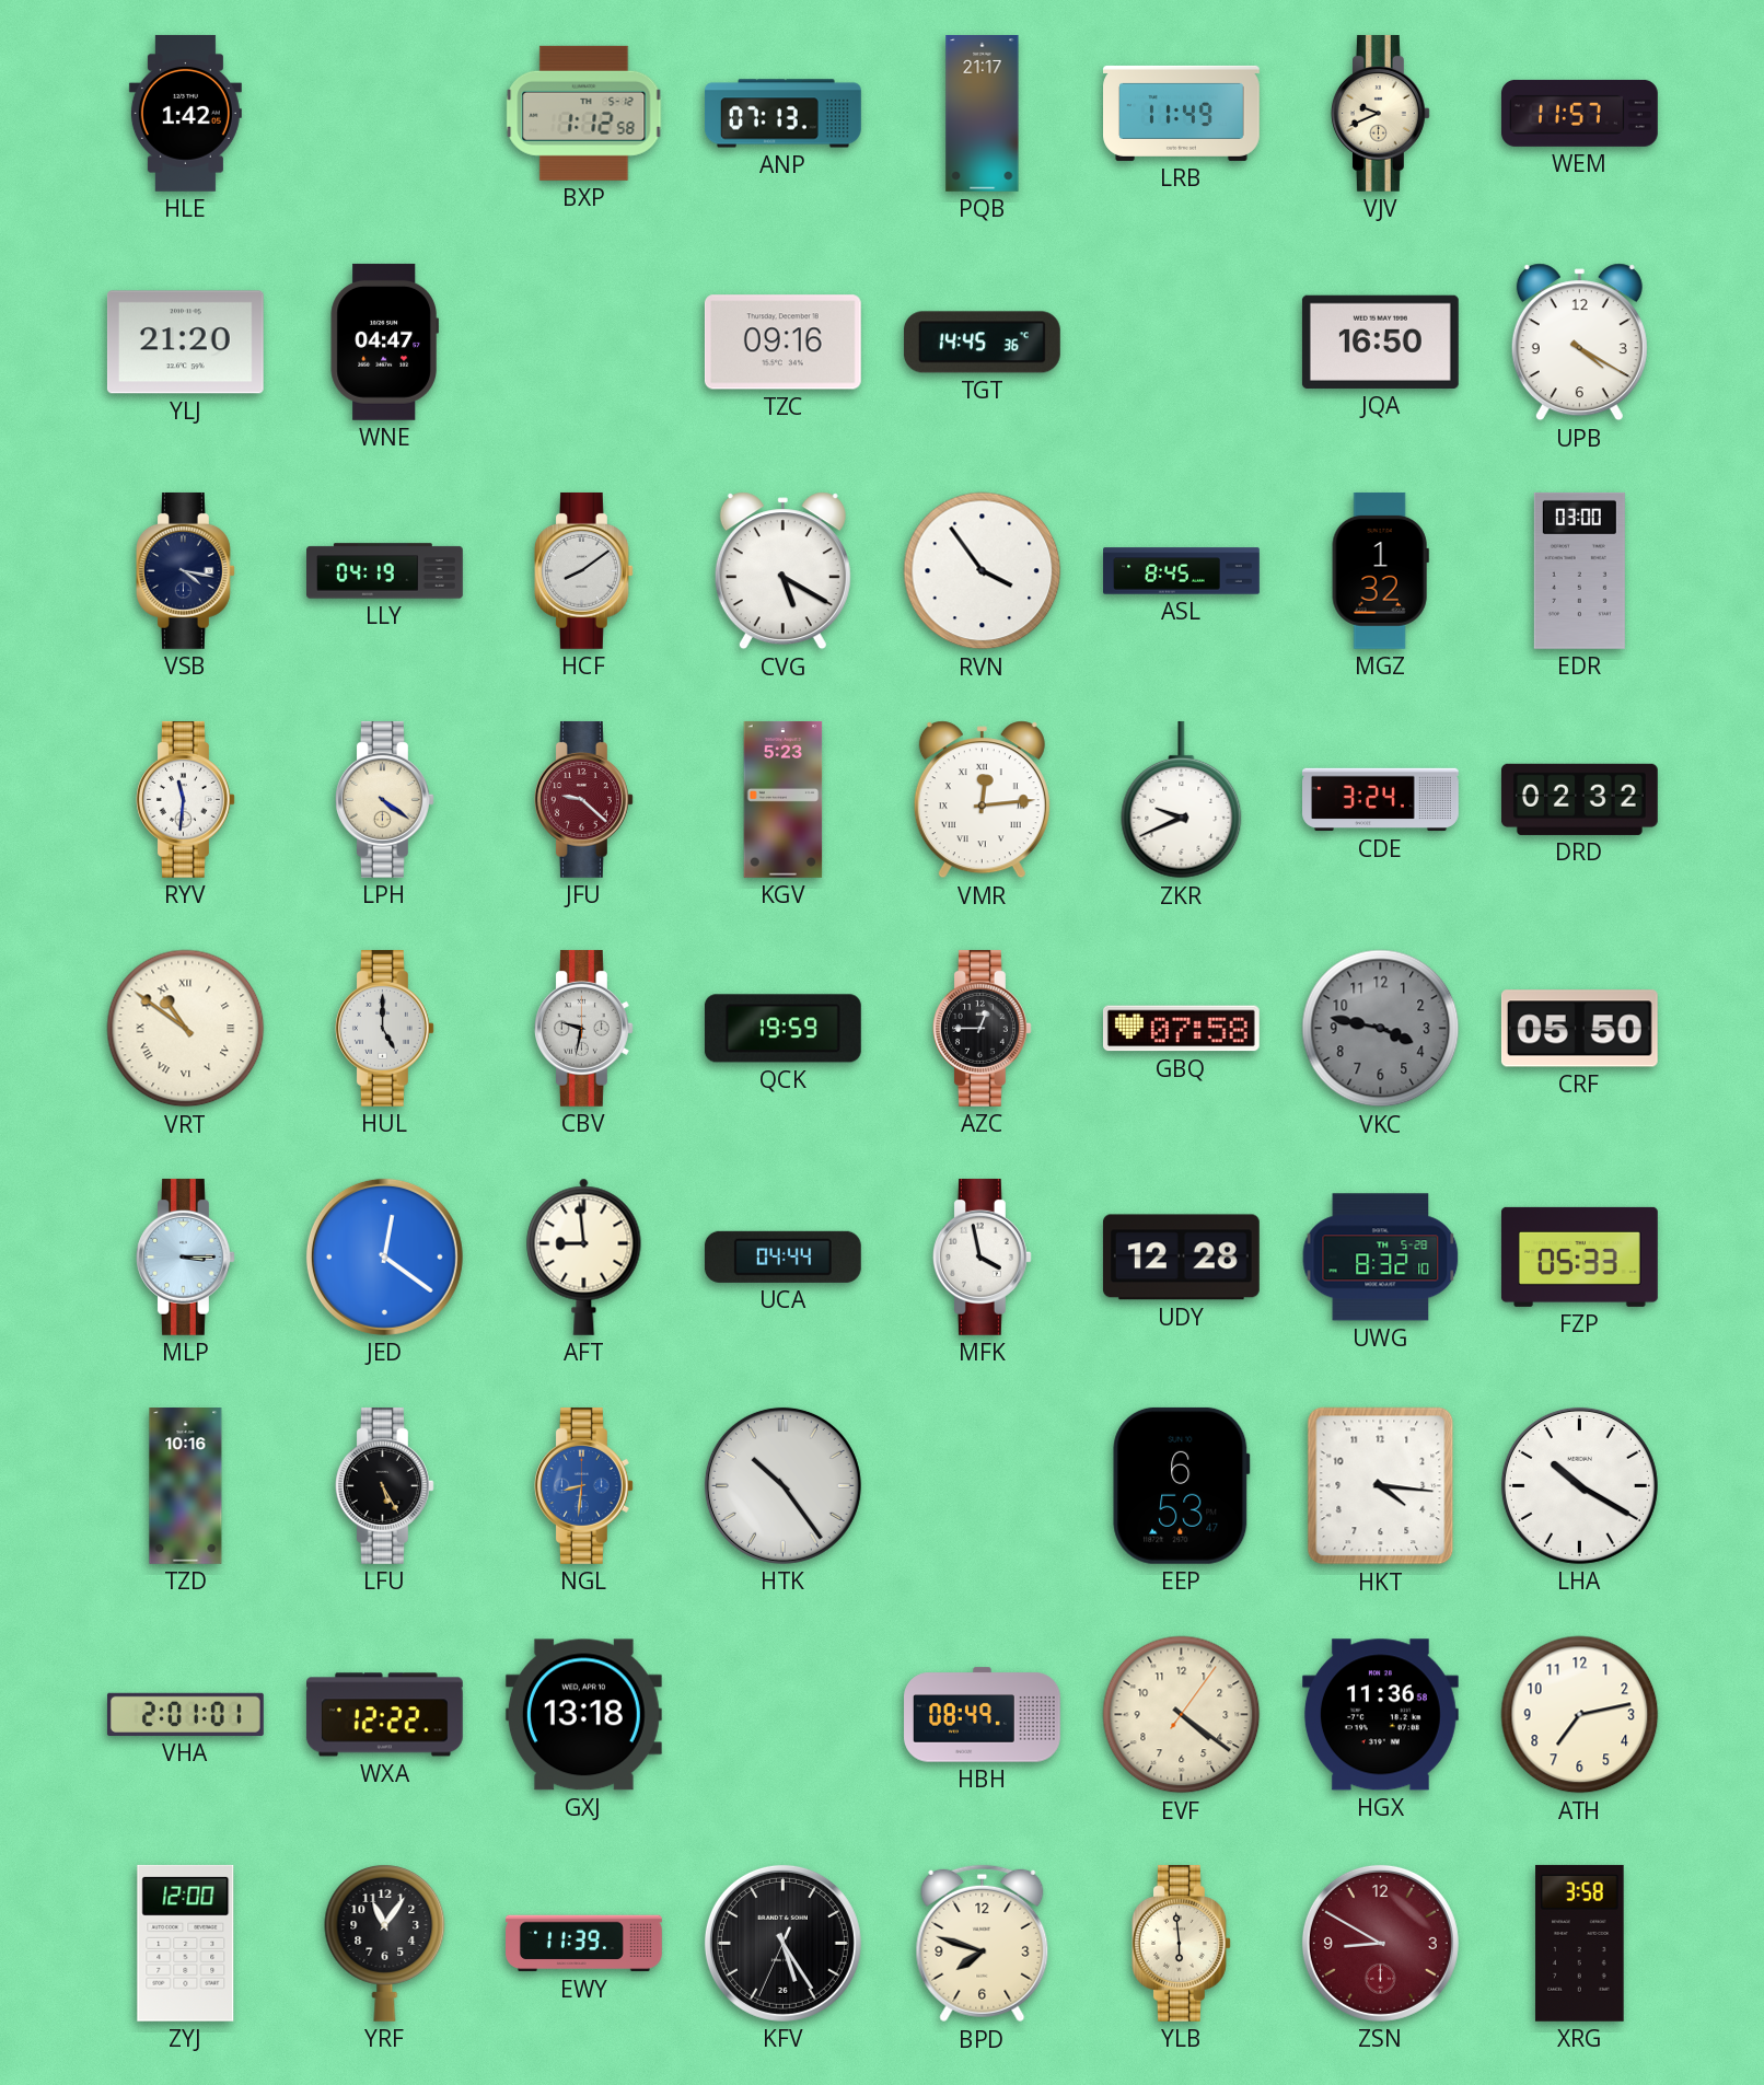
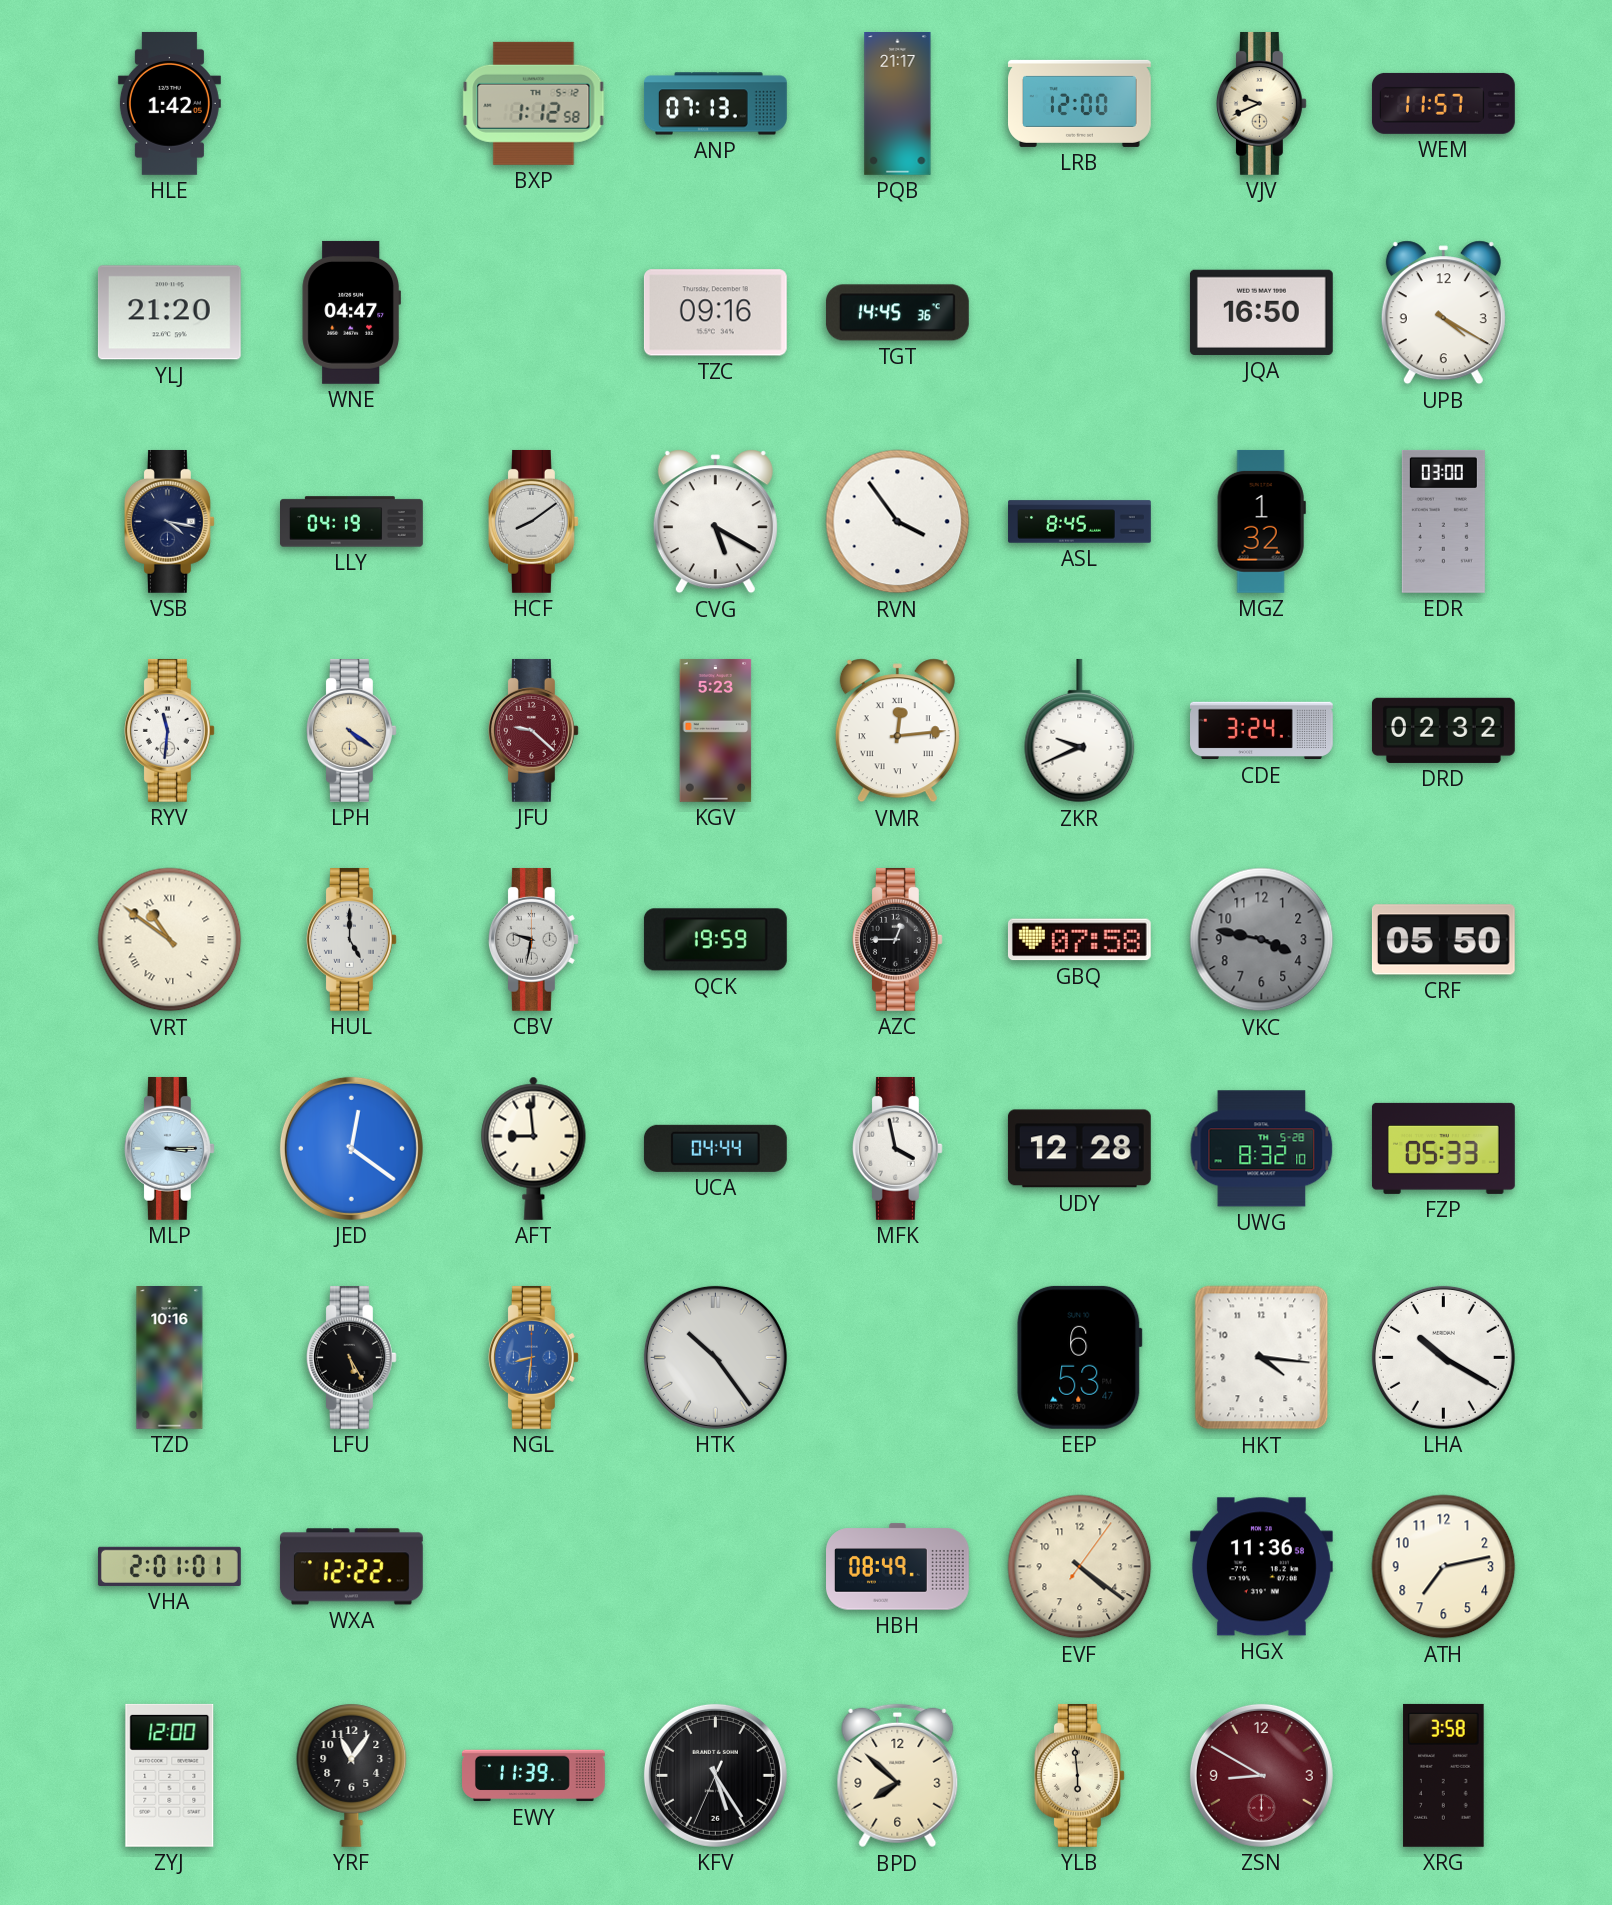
LRB: 11:49 -> 12:00
GXJ: 13:18 -> none
BPD: 7:48 -> 7:52
